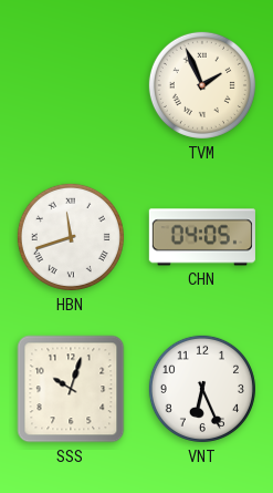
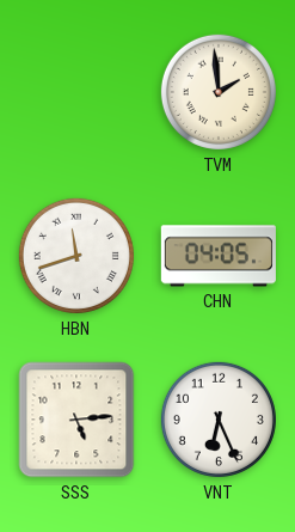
TVM: 1:56 -> 1:59
SSS: 10:03 -> 5:14
